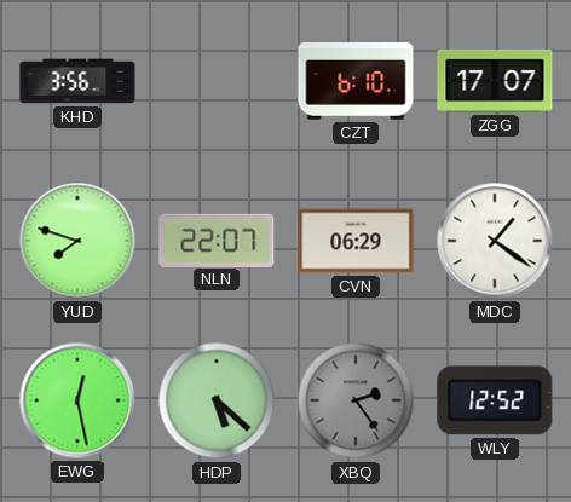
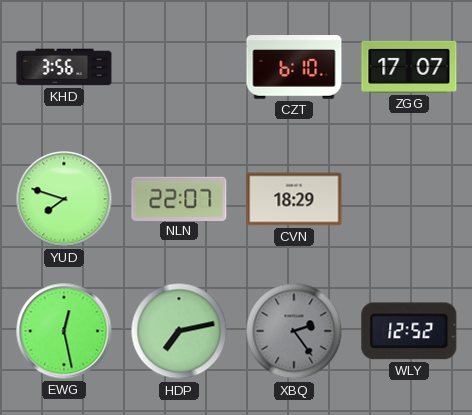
CVN: 06:29 -> 18:29
MDC: 1:21 -> none
HDP: 5:22 -> 7:13
